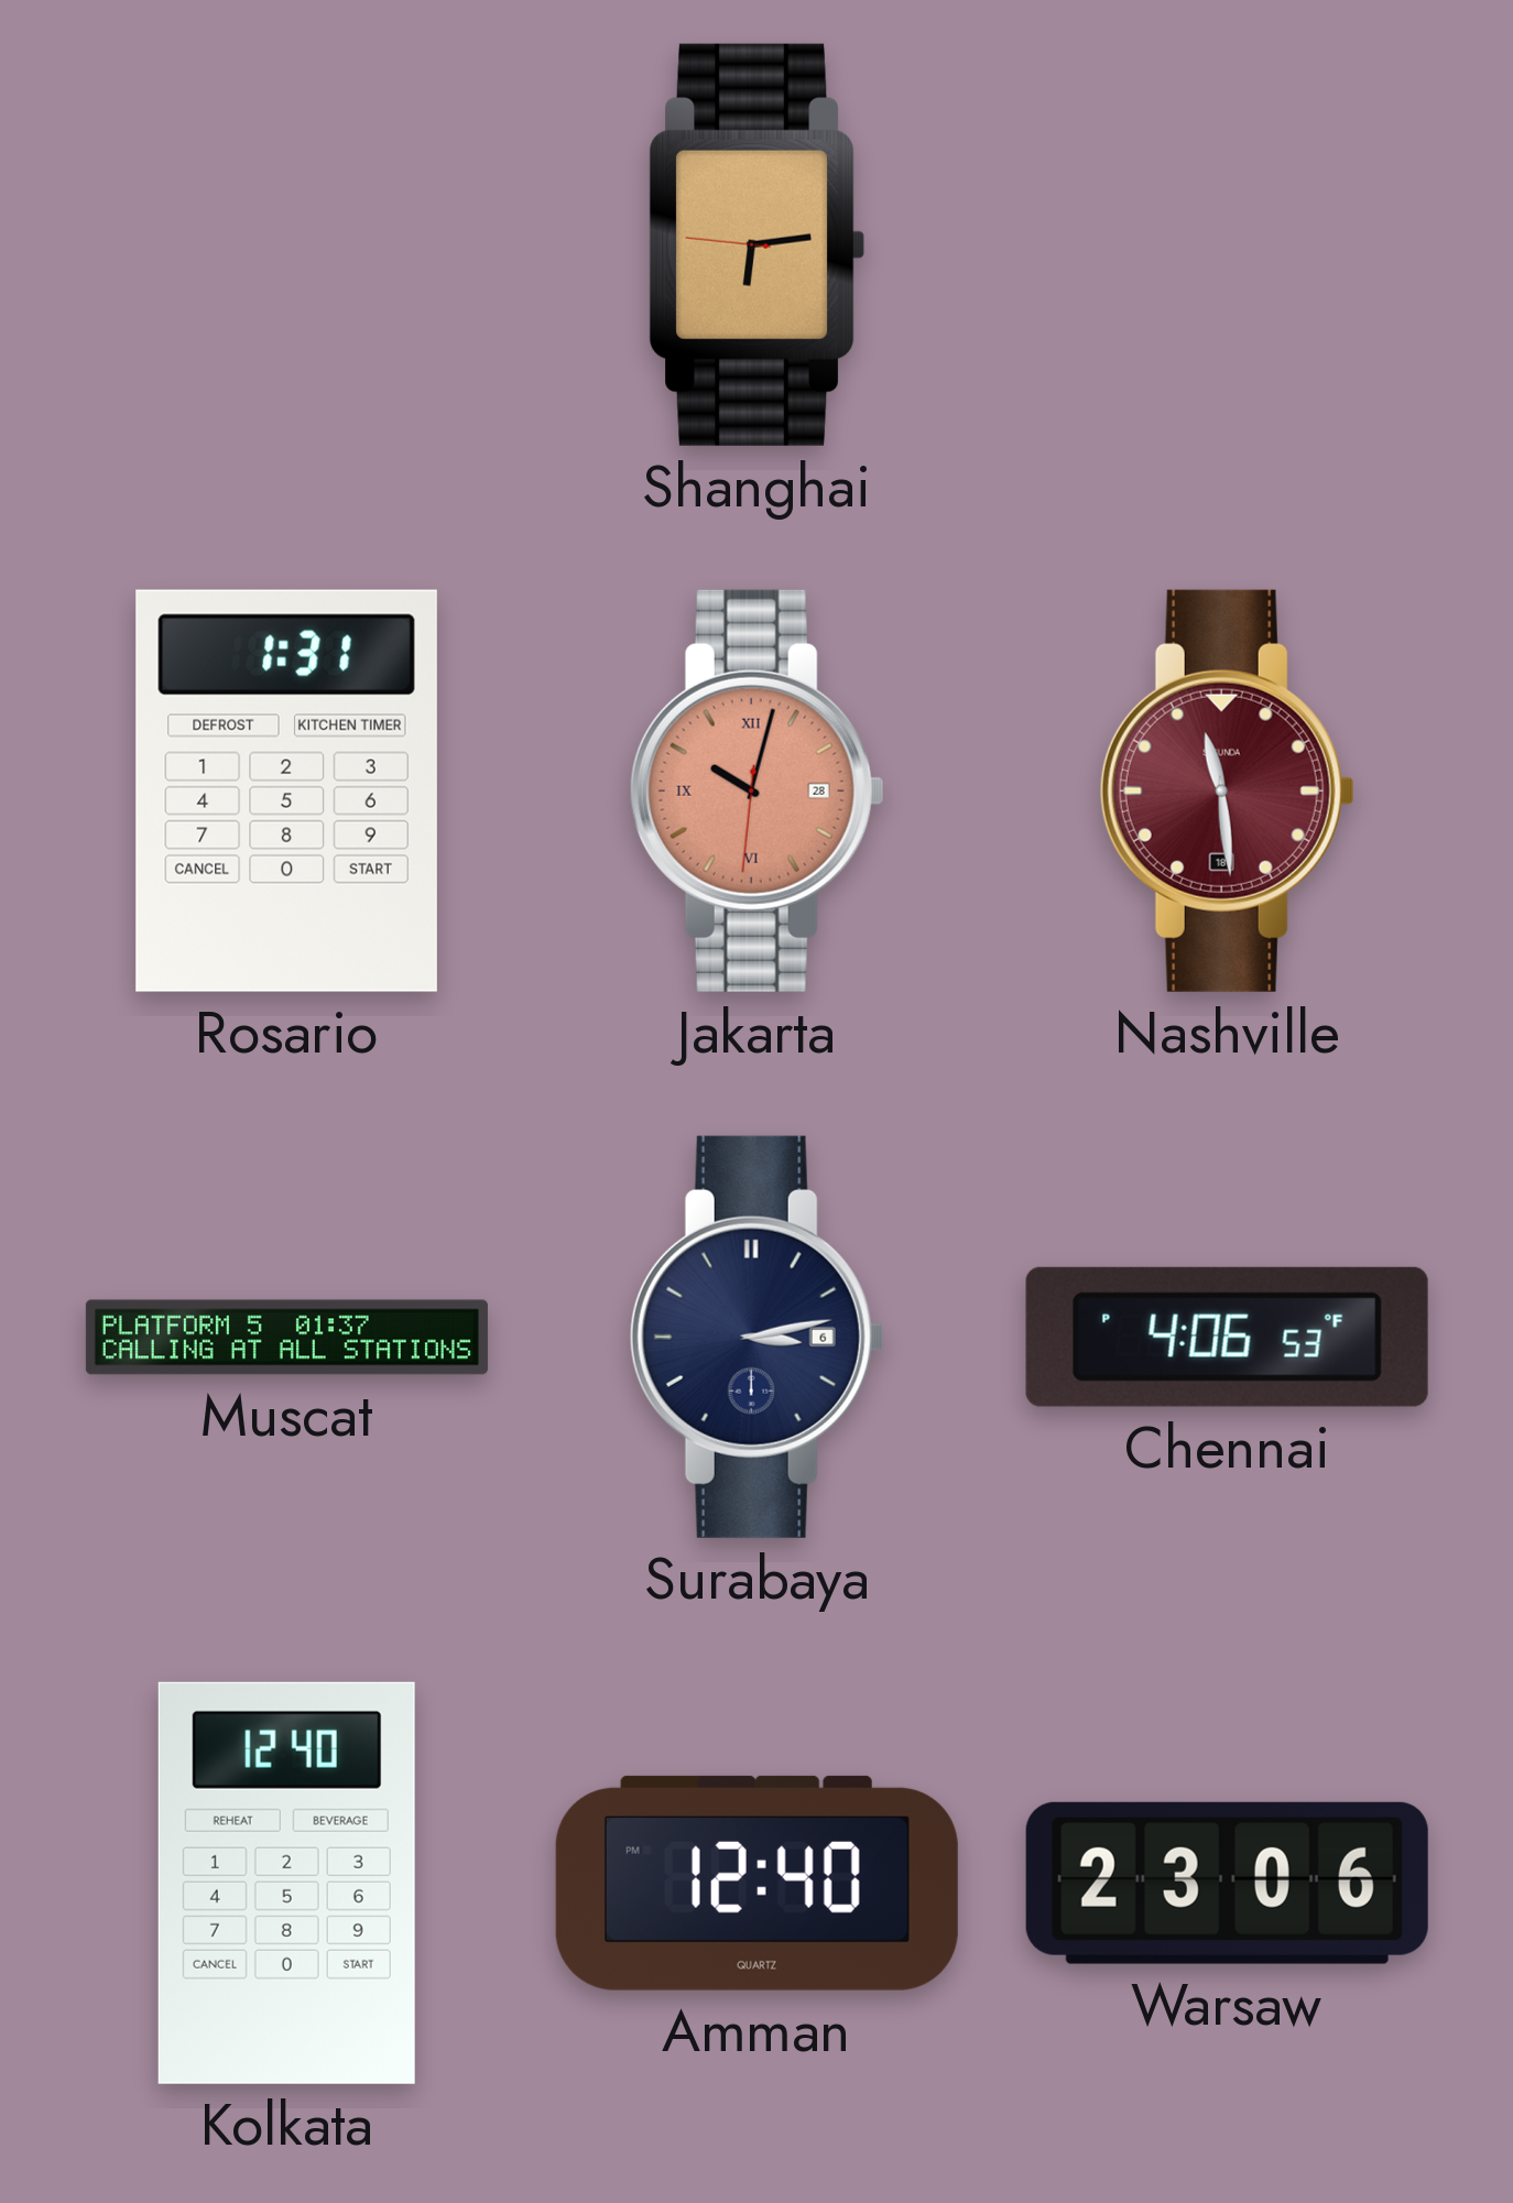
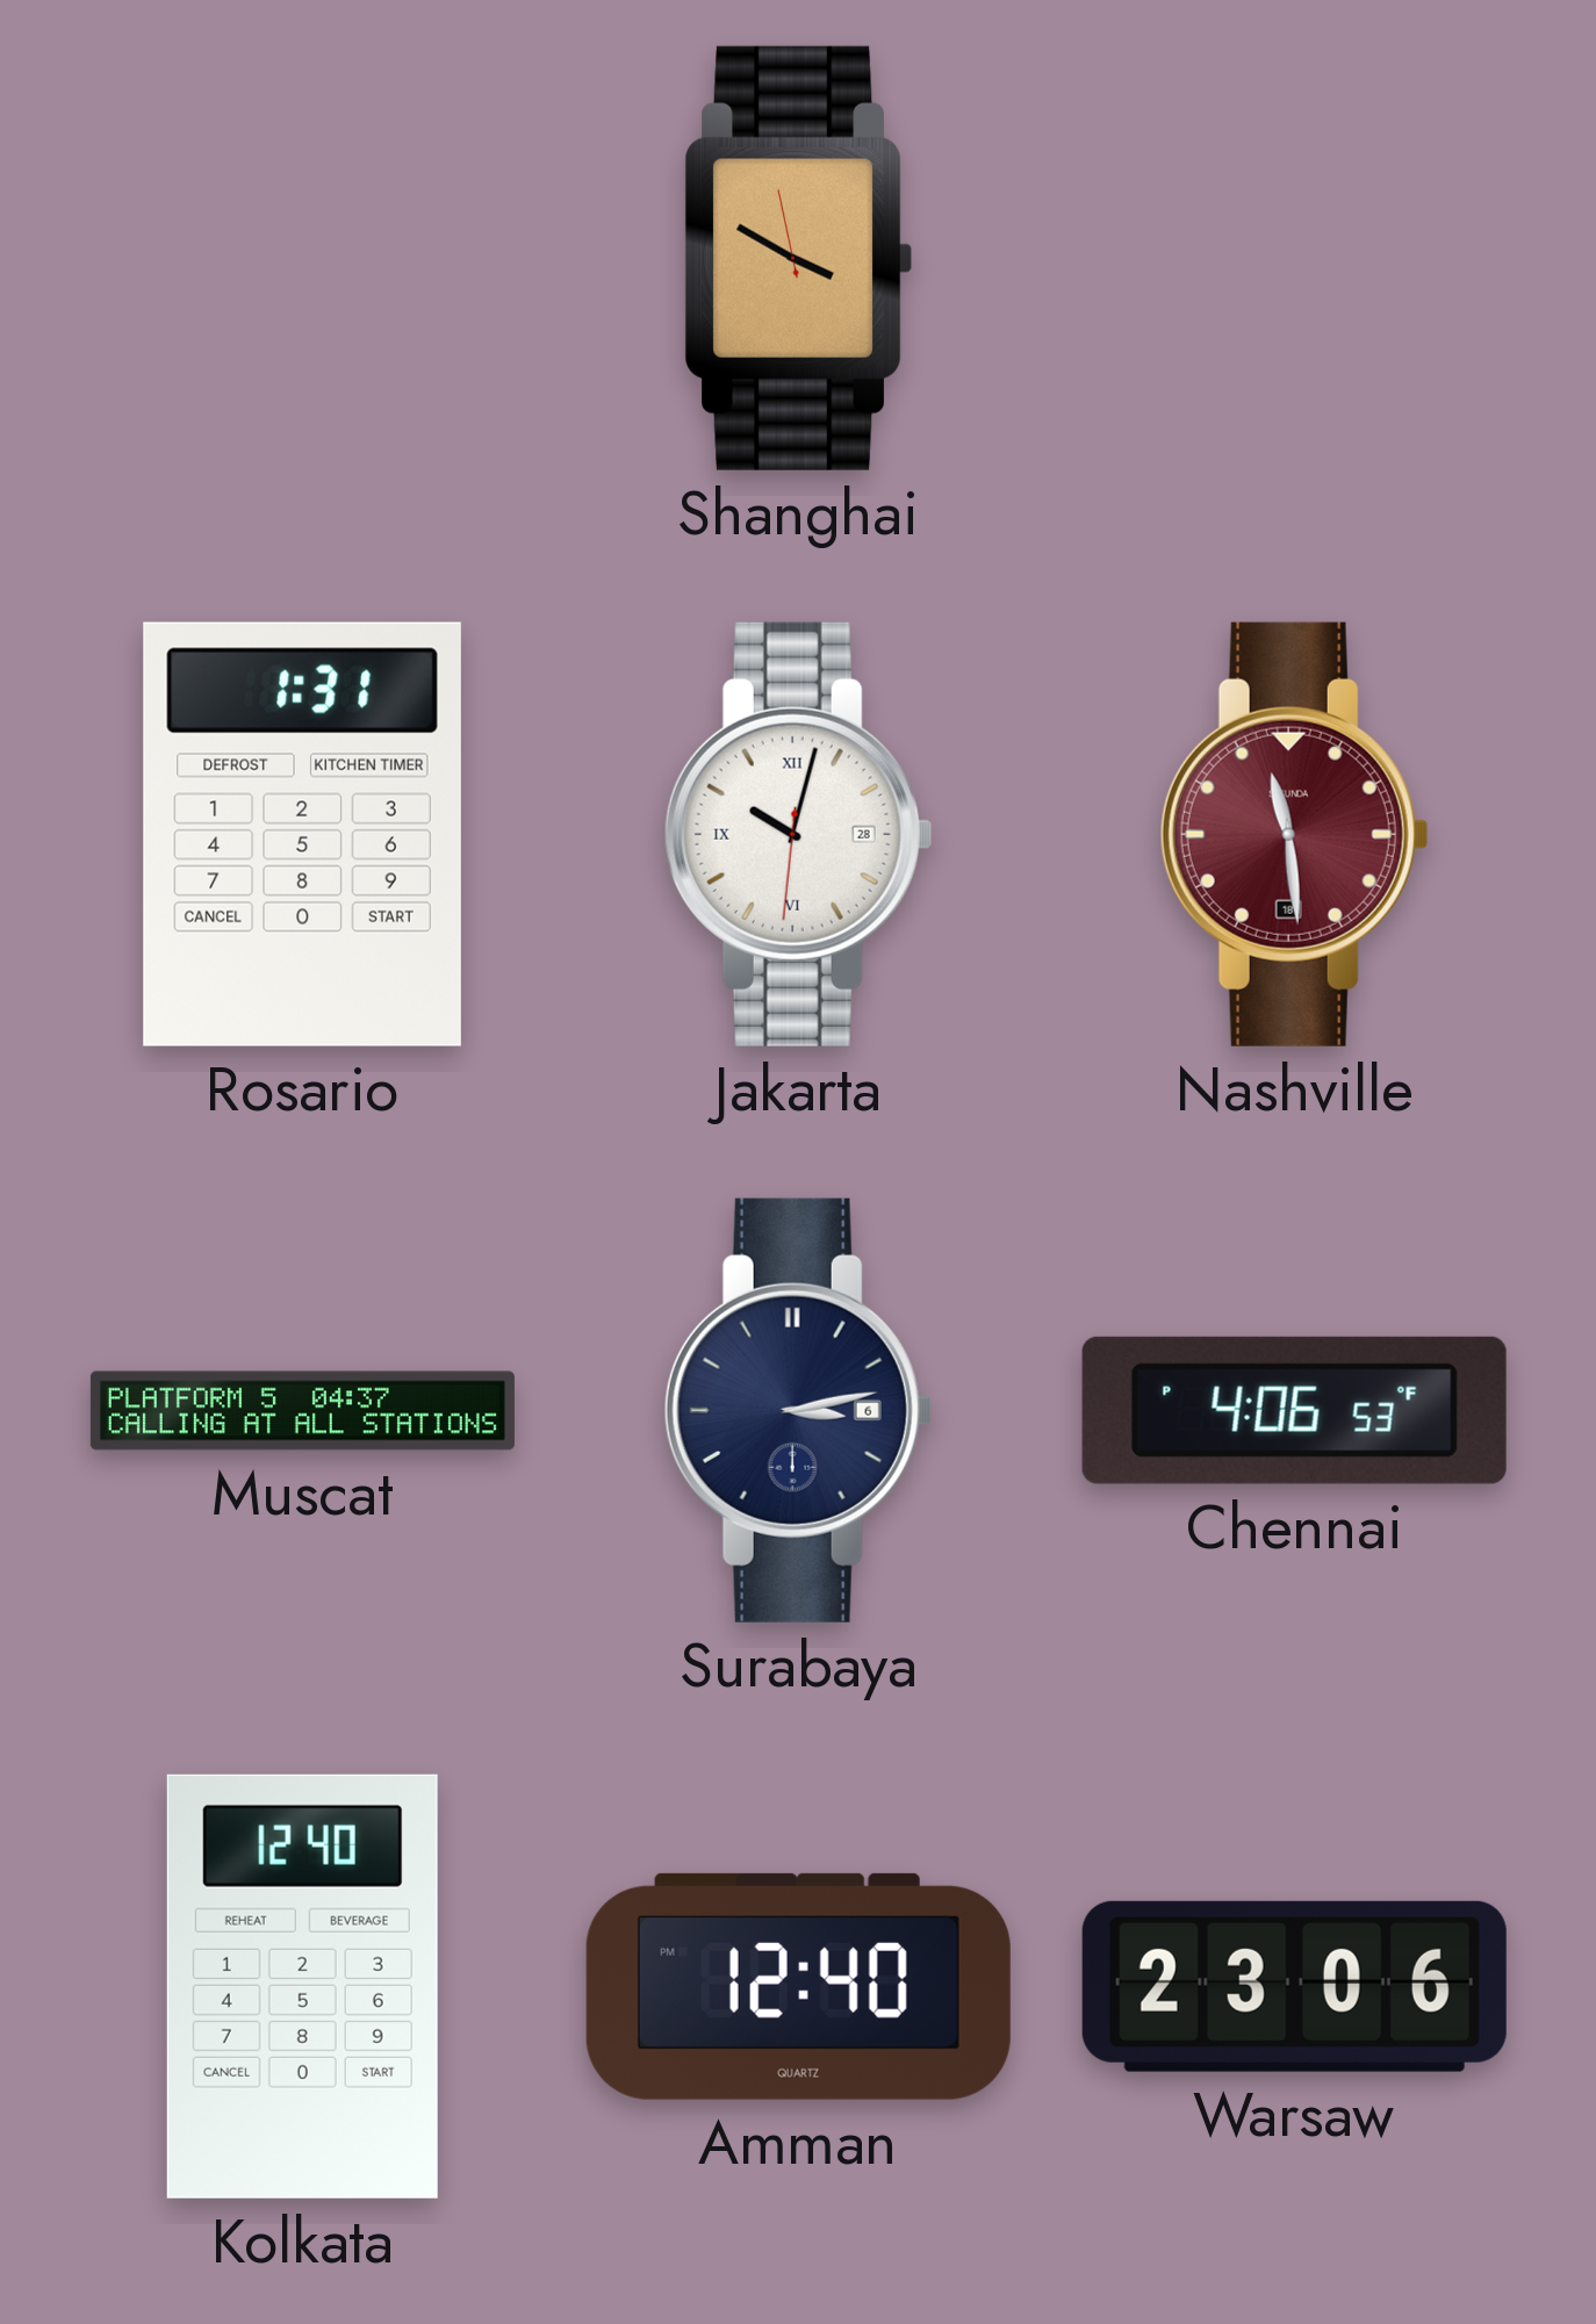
Shanghai: 6:13 -> 3:49
Jakarta dial: salmon -> white
Muscat: 01:37 -> 04:37
